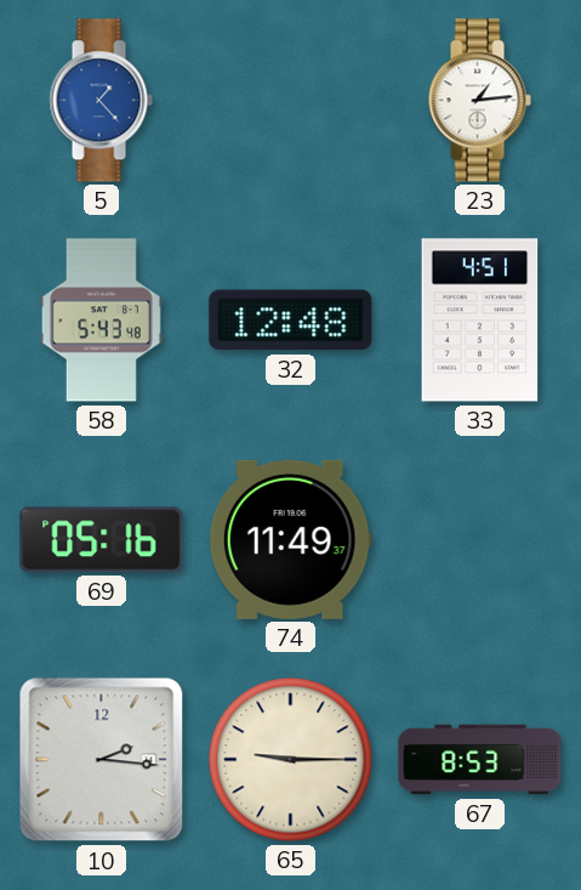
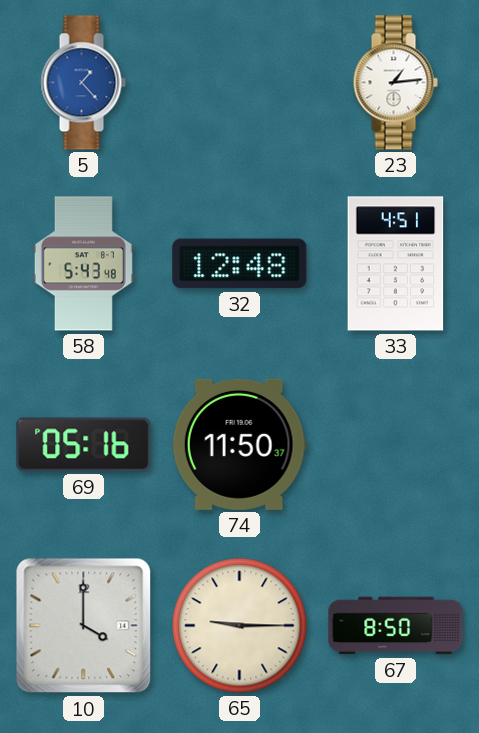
74: 11:49 -> 11:50
10: 2:16 -> 4:00
67: 8:53 -> 8:50
